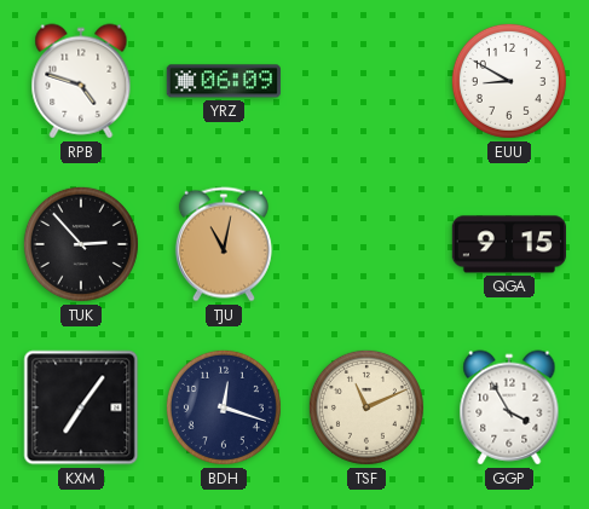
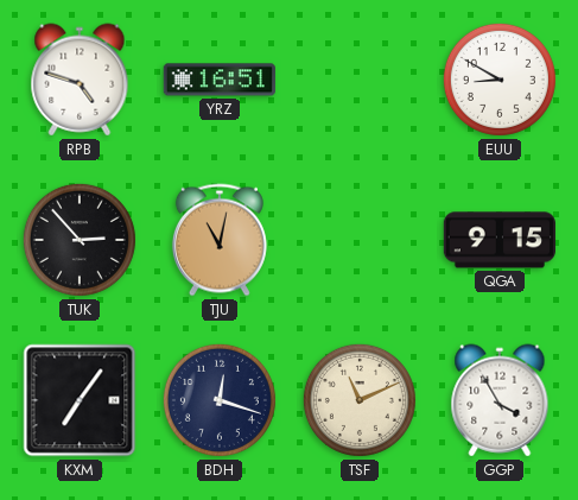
YRZ: 06:09 -> 16:51
